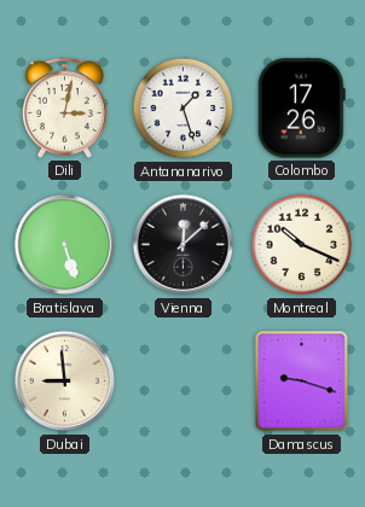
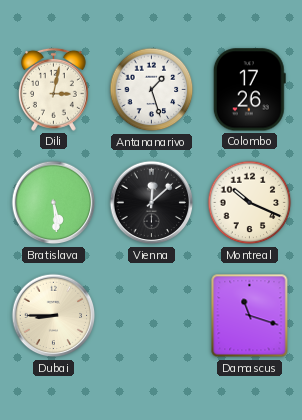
Bratislava: 5:27 -> 5:29
Dubai: 8:59 -> 8:45
Damascus: 9:18 -> 11:18
